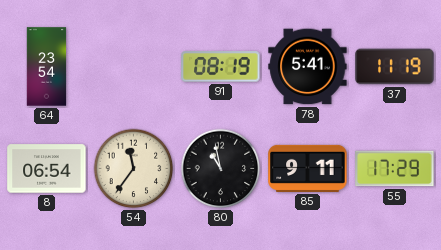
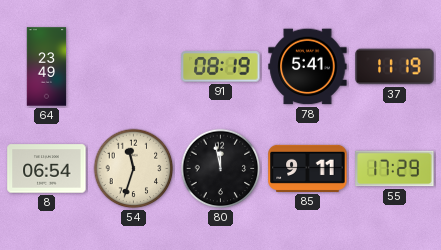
64: 23:54 -> 23:49
54: 11:36 -> 11:33
80: 10:58 -> 11:58
